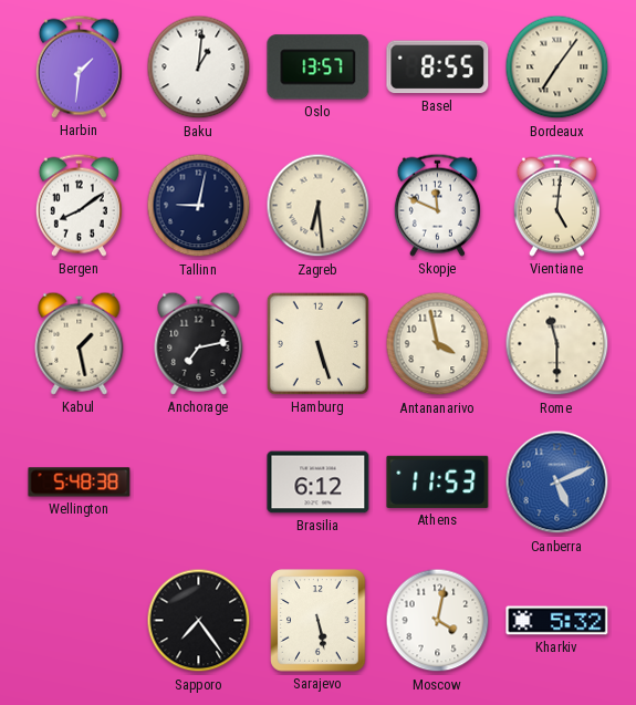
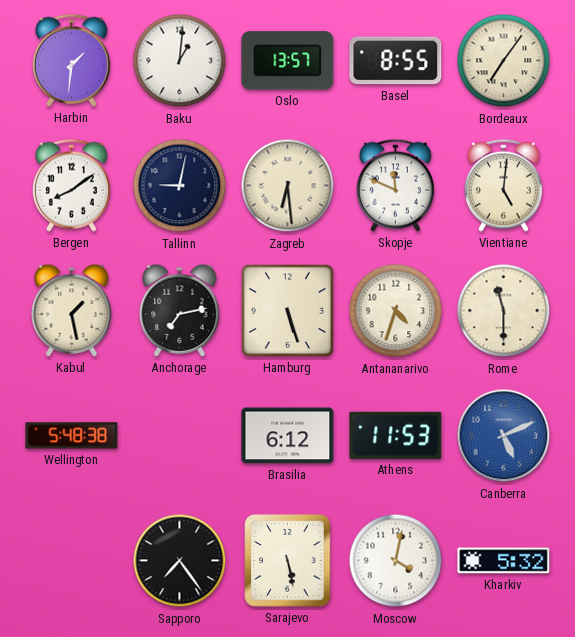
Antananarivo: 3:58 -> 4:33
